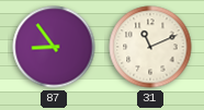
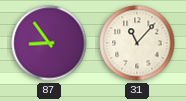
31: 11:11 -> 11:07
